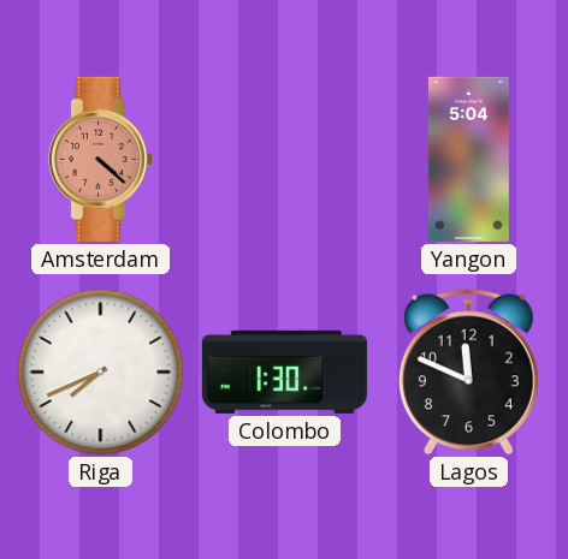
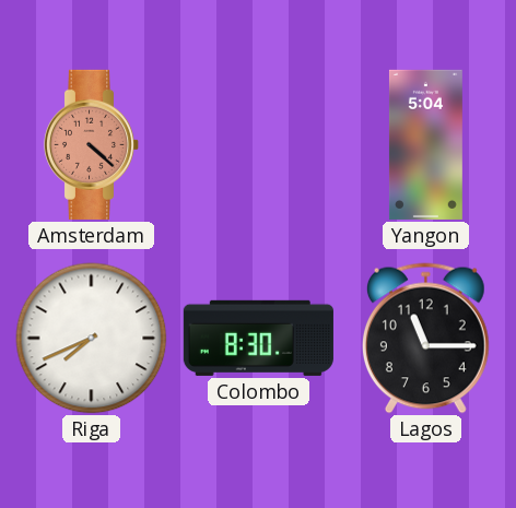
Colombo: 1:30 -> 8:30
Lagos: 11:49 -> 11:15
